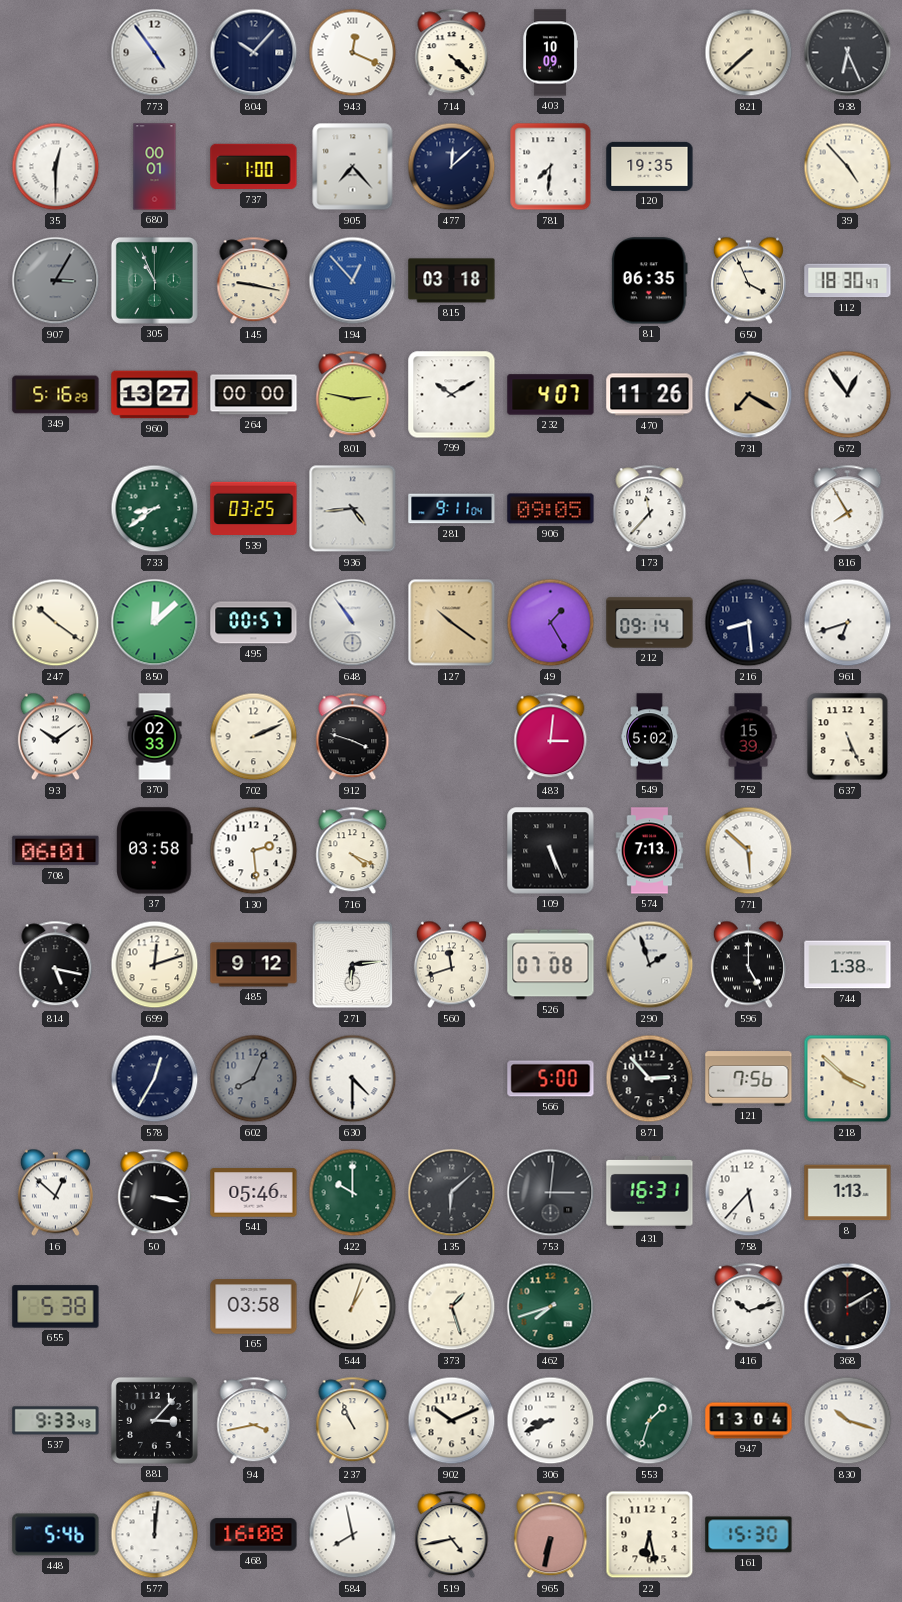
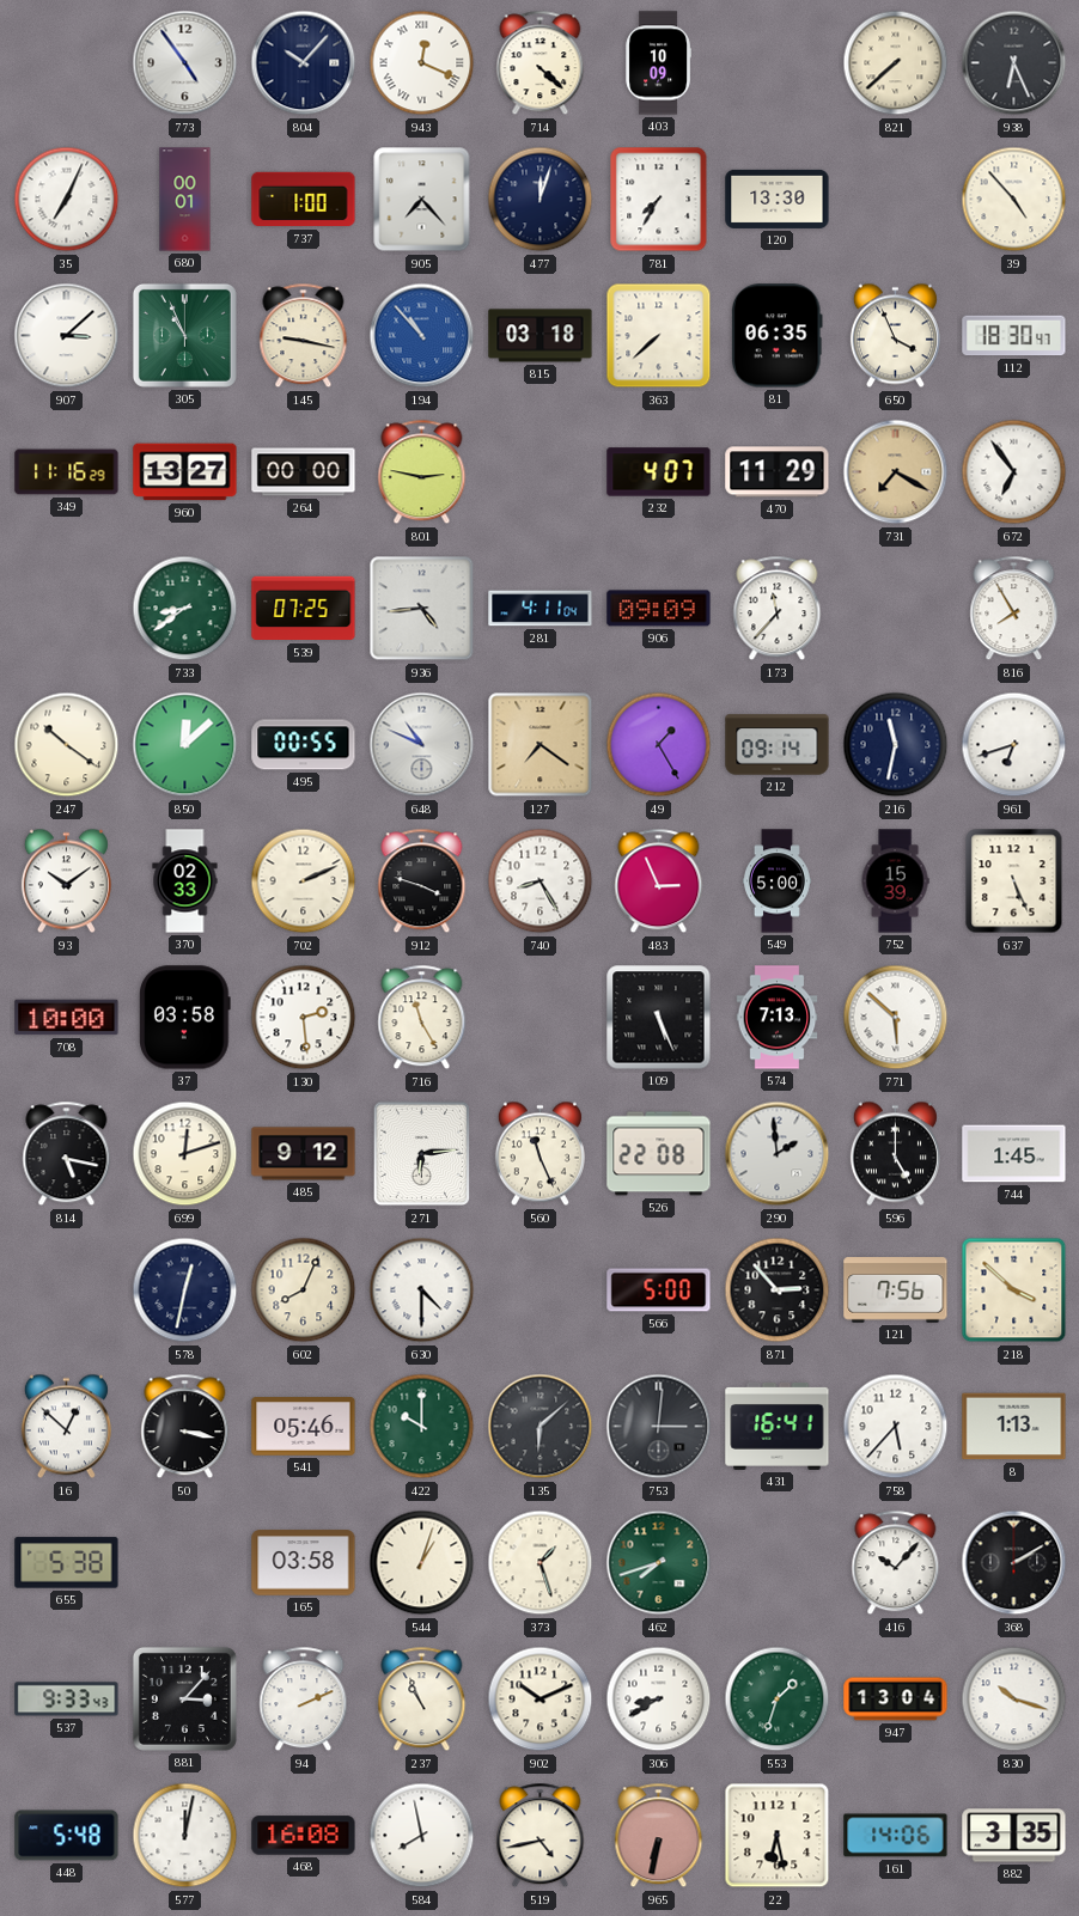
35: 12:30 -> 7:04
477: 12:08 -> 12:03
781: 7:31 -> 7:35
120: 19:35 -> 13:30
907: 3:05 -> 3:08
907 dial: grey -> white
194: 12:53 -> 10:53
363: none -> 7:38
349: 5:16 -> 11:16
799: 10:10 -> none
470: 11:26 -> 11:29
672: 12:54 -> 6:54
539: 03:25 -> 07:25
281: 9:11 -> 4:11
906: 09:05 -> 09:09
495: 00:57 -> 00:55
648: 10:54 -> 10:49
127: 10:21 -> 7:21
216: 8:29 -> 11:32
740: none -> 8:25
483: 3:01 -> 2:56
549: 5:02 -> 5:00
708: 06:01 -> 10:00
716: 4:19 -> 11:25
560: 11:42 -> 11:26
526: 07:08 -> 22:08
290: 1:57 -> 1:59
744: 1:38 -> 1:45
578: 12:35 -> 12:32
602 dial: grey -> cream
431: 16:31 -> 16:41
416: 10:12 -> 10:07
94: 3:43 -> 2:11
306: 8:41 -> 8:40
448: 5:46 -> 5:48
577: 12:01 -> 12:02
161: 15:30 -> 14:06
882: none -> 3:35
